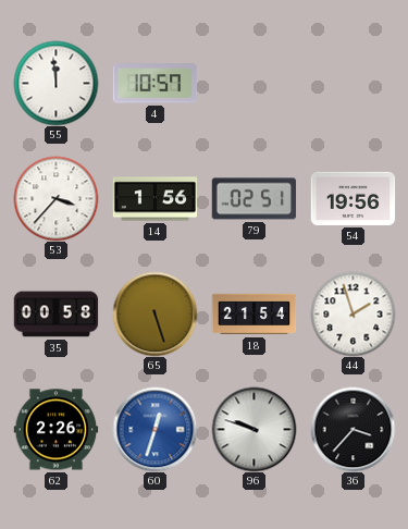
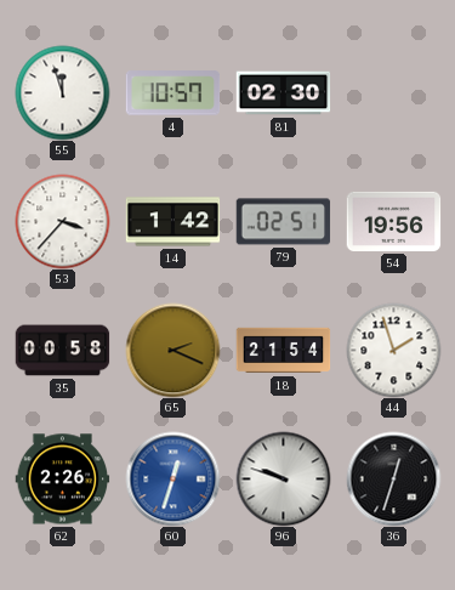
55: 11:59 -> 11:57
81: none -> 02:30
14: 1:56 -> 1:42
65: 5:27 -> 2:19
36: 3:37 -> 12:33
